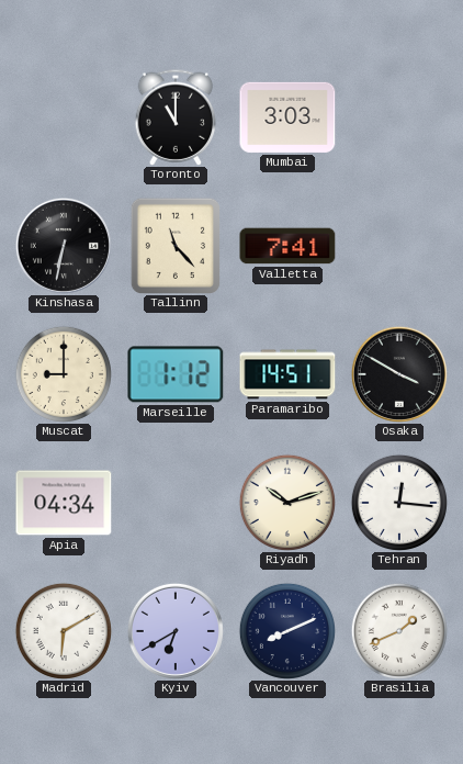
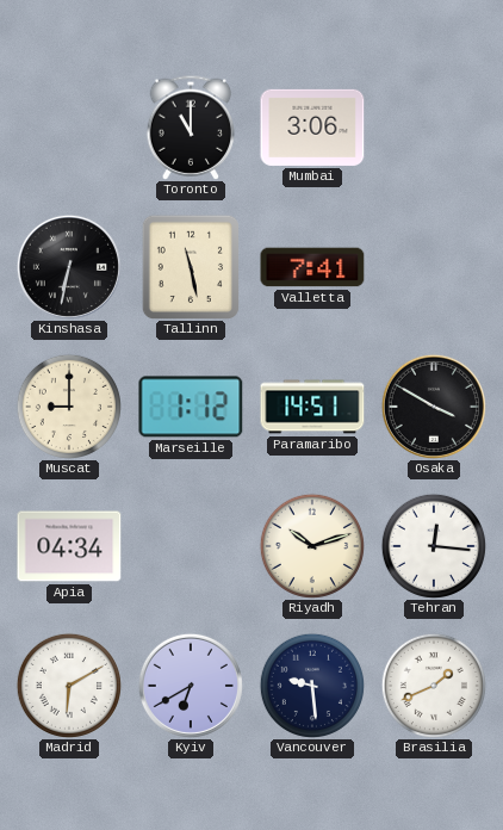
Mumbai: 3:03 -> 3:06
Tallinn: 11:23 -> 11:28
Vancouver: 8:11 -> 9:29
